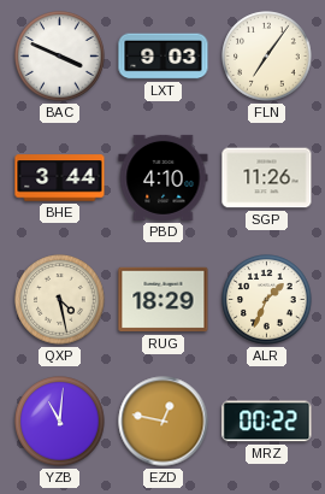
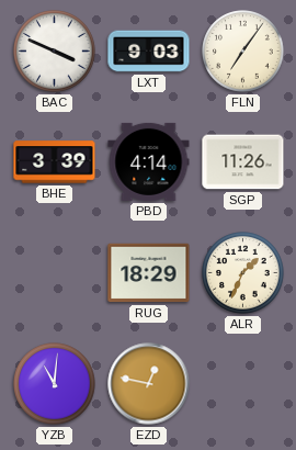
BHE: 3:44 -> 3:39
PBD: 4:10 -> 4:14
QXP: 4:28 -> none
MRZ: 00:22 -> none
